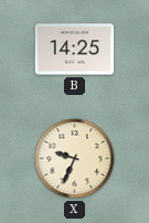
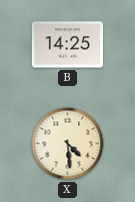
X: 9:34 -> 4:29
